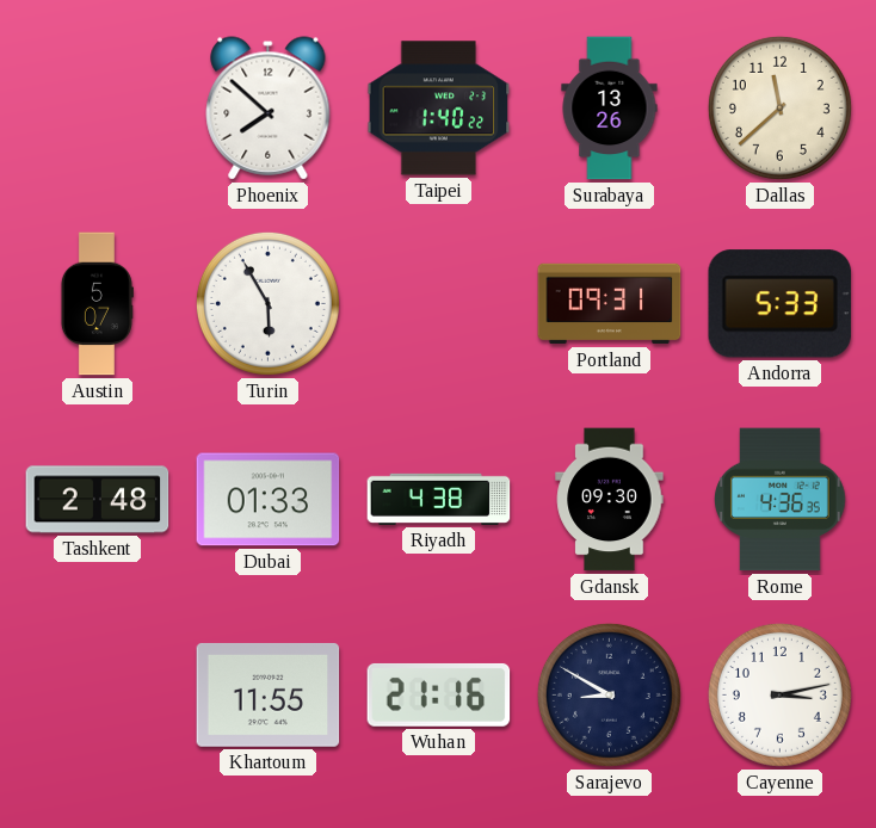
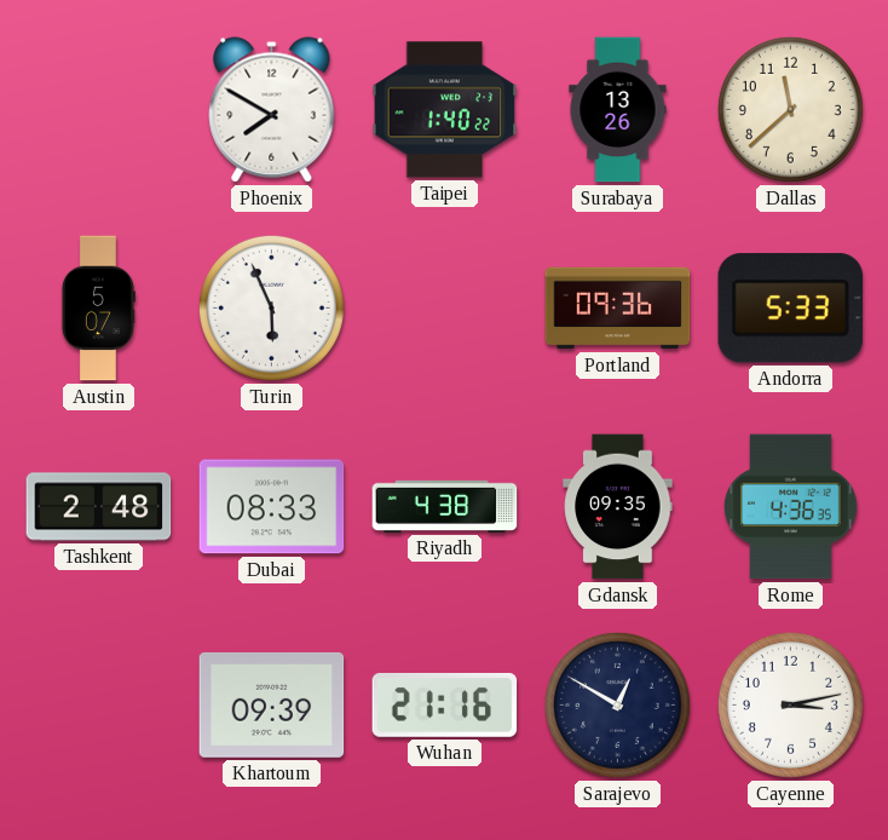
Phoenix: 7:52 -> 7:50
Turin: 5:55 -> 5:56
Portland: 09:31 -> 09:36
Dubai: 01:33 -> 08:33
Gdansk: 09:30 -> 09:35
Khartoum: 11:55 -> 09:39
Sarajevo: 8:50 -> 12:50
